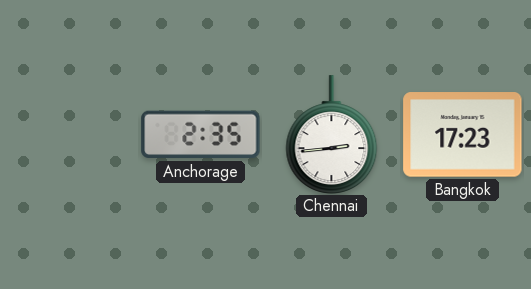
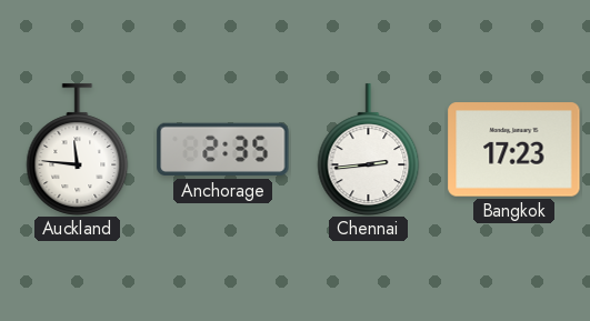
Auckland: none -> 11:46
